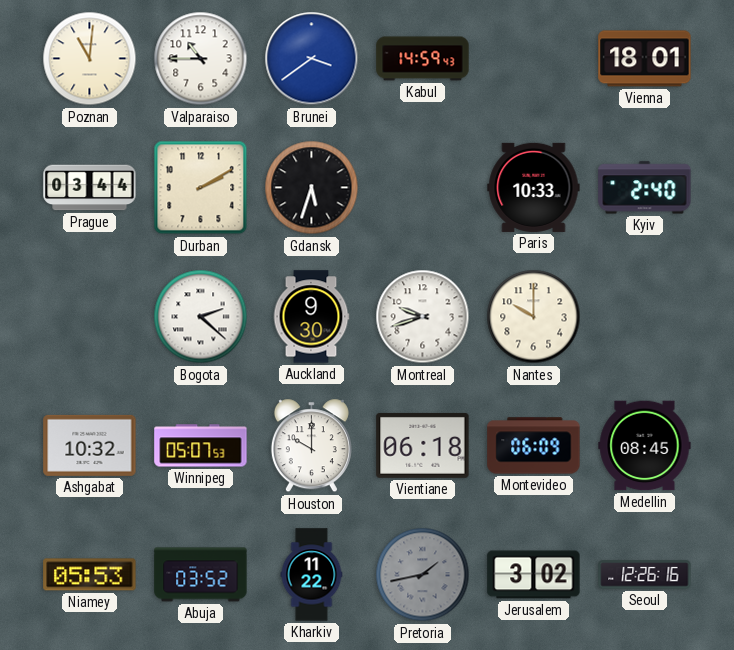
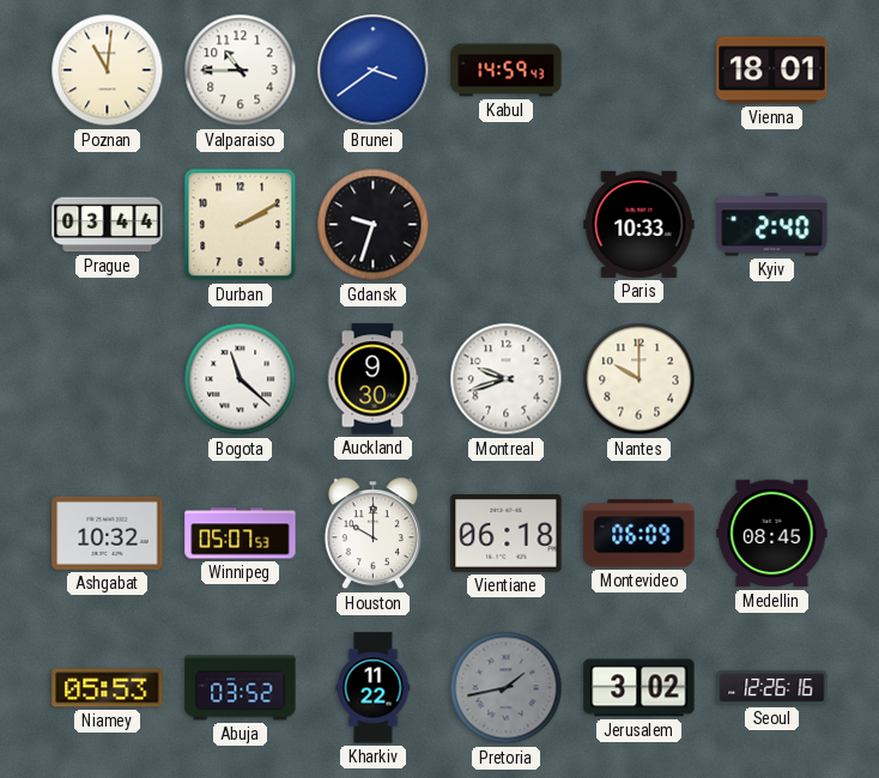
Gdansk: 5:33 -> 9:33
Bogota: 2:22 -> 11:22
